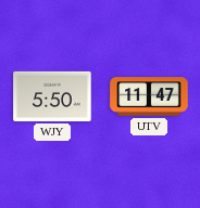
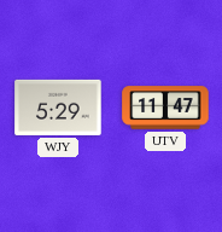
WJY: 5:50 -> 5:29
